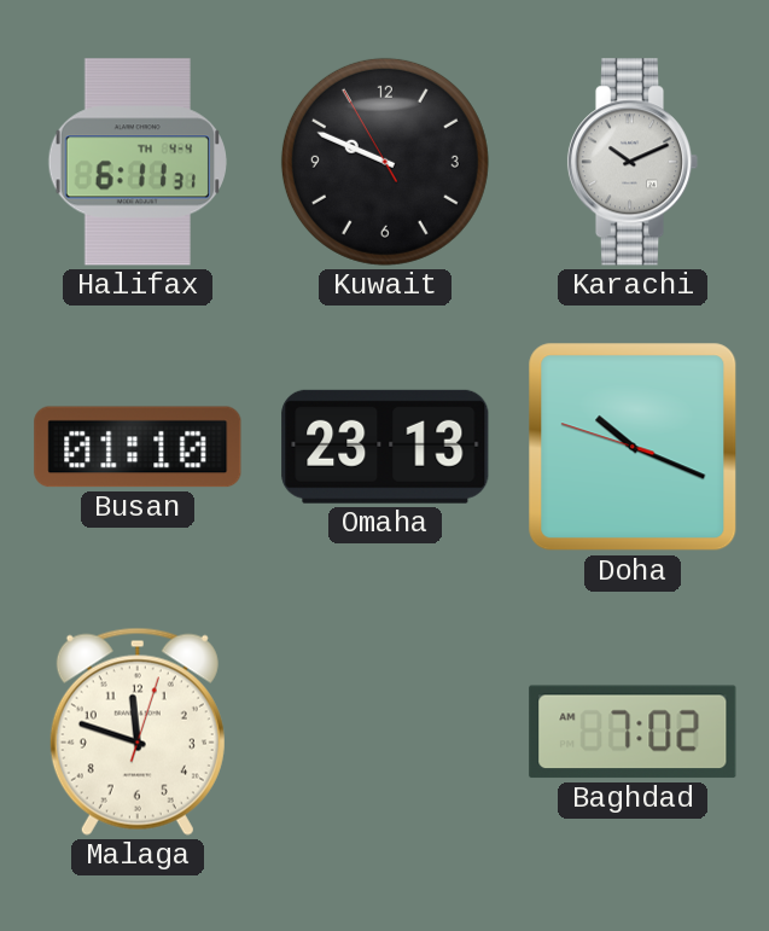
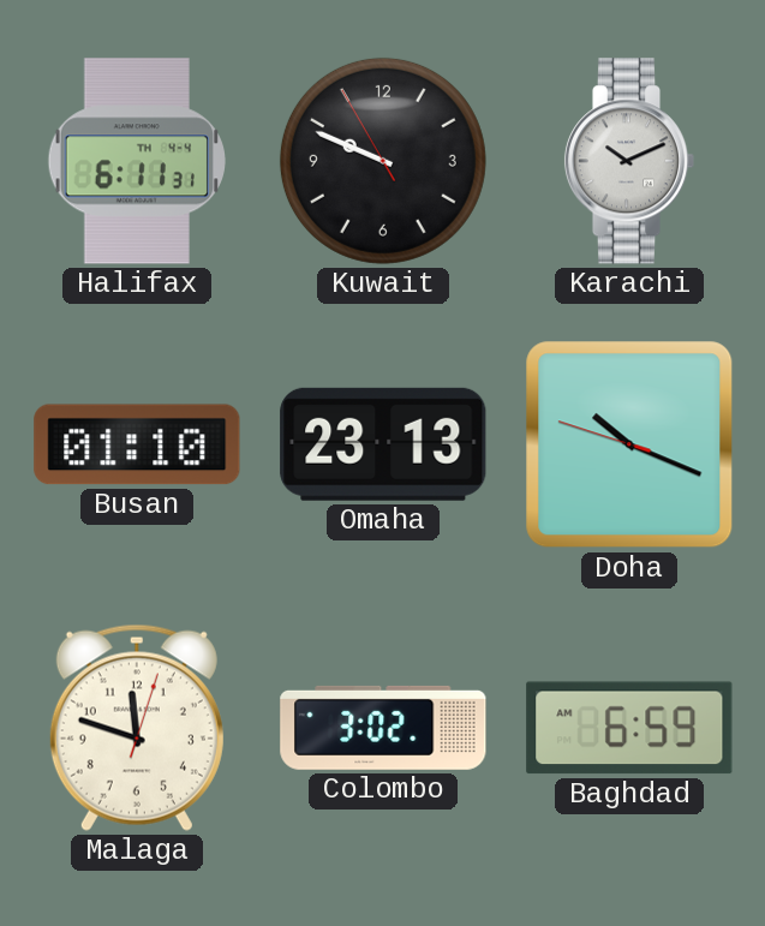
Colombo: none -> 3:02
Baghdad: 7:02 -> 6:59
